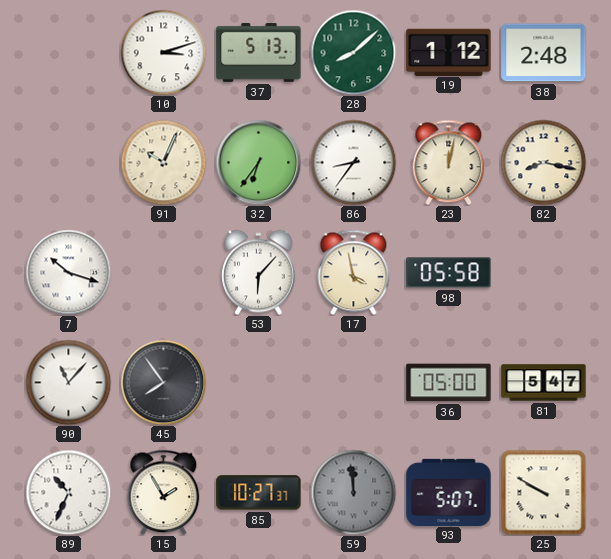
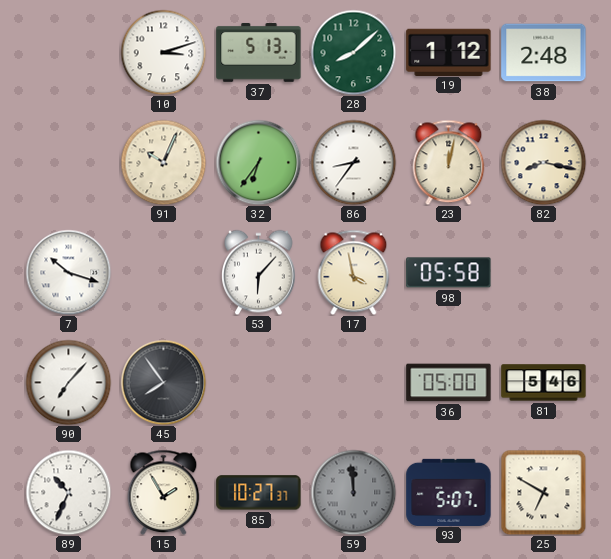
90: 11:07 -> 7:07
81: 5:47 -> 5:46
25: 9:50 -> 6:50
